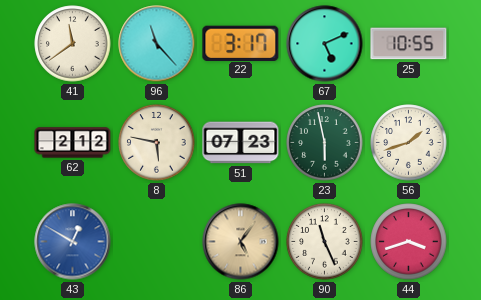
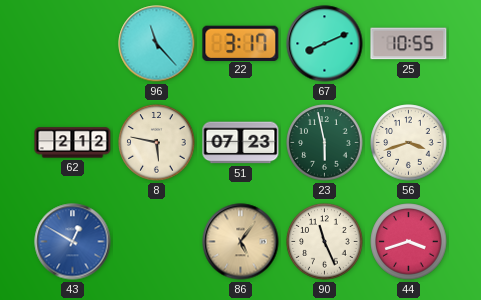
41: 11:39 -> none
67: 5:11 -> 8:11
56: 1:42 -> 3:42
